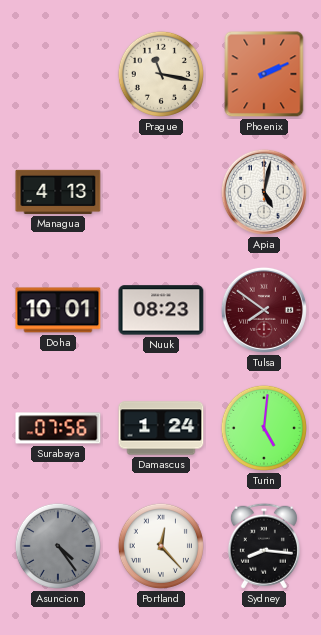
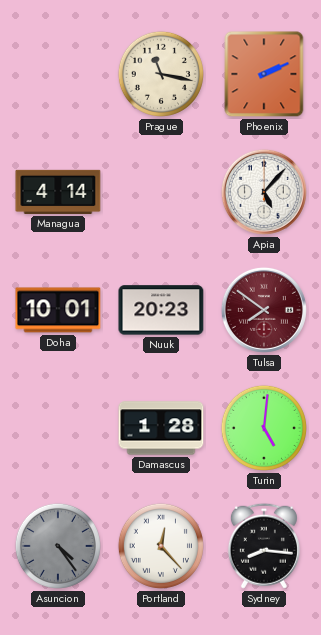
Managua: 4:13 -> 4:14
Apia: 5:02 -> 5:07
Nuuk: 08:23 -> 20:23
Surabaya: 07:56 -> none
Damascus: 1:24 -> 1:28
